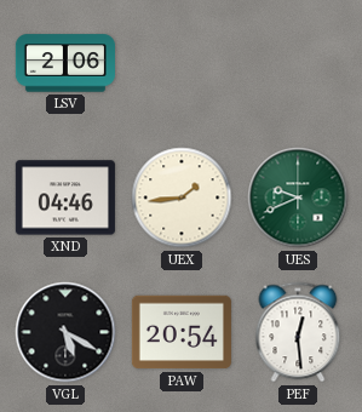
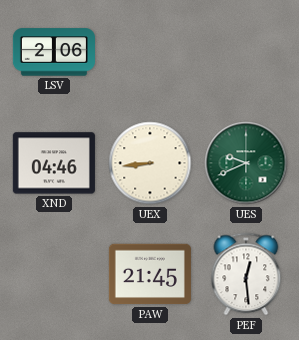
UEX: 1:44 -> 8:44
VGL: 5:20 -> none
PAW: 20:54 -> 21:45
